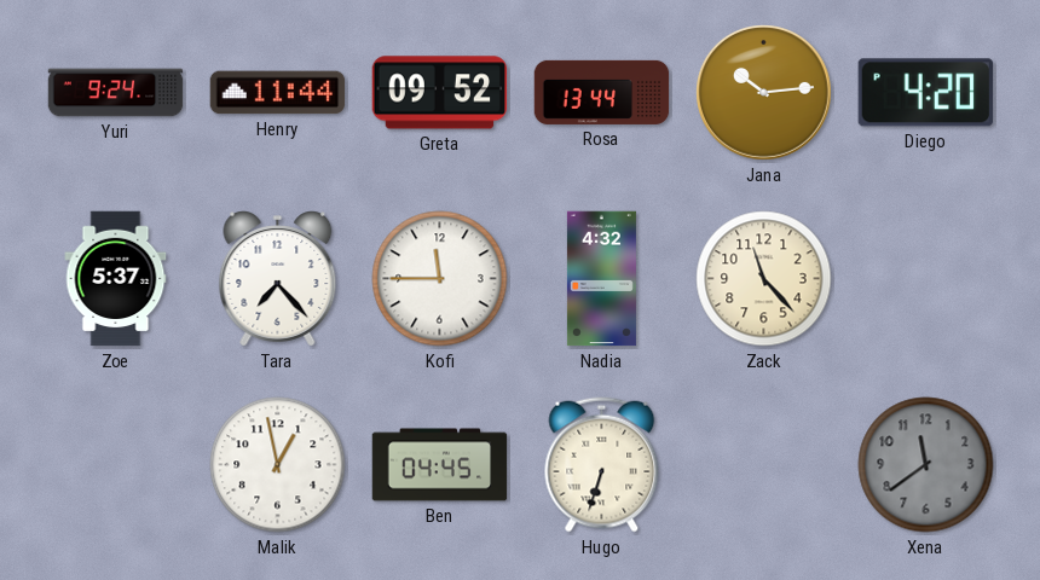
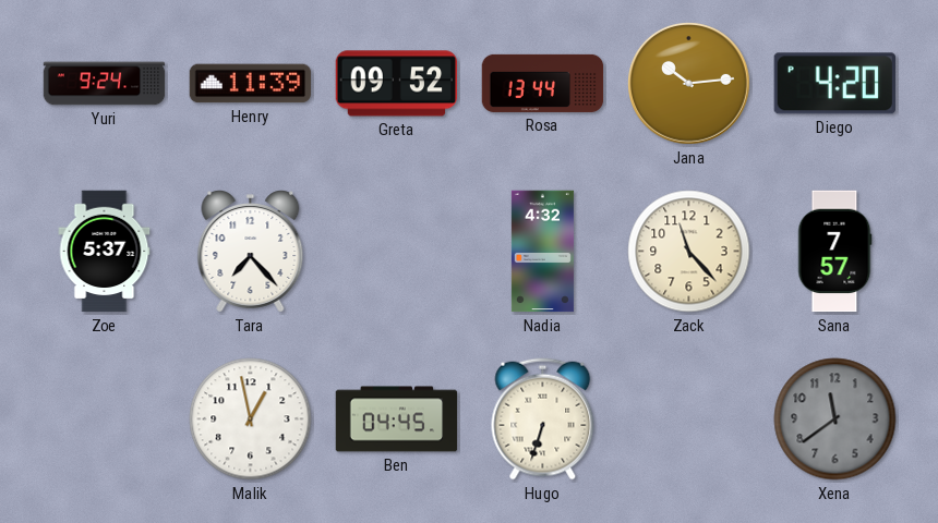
Henry: 11:44 -> 11:39
Kofi: 11:45 -> none
Sana: none -> 7:57
